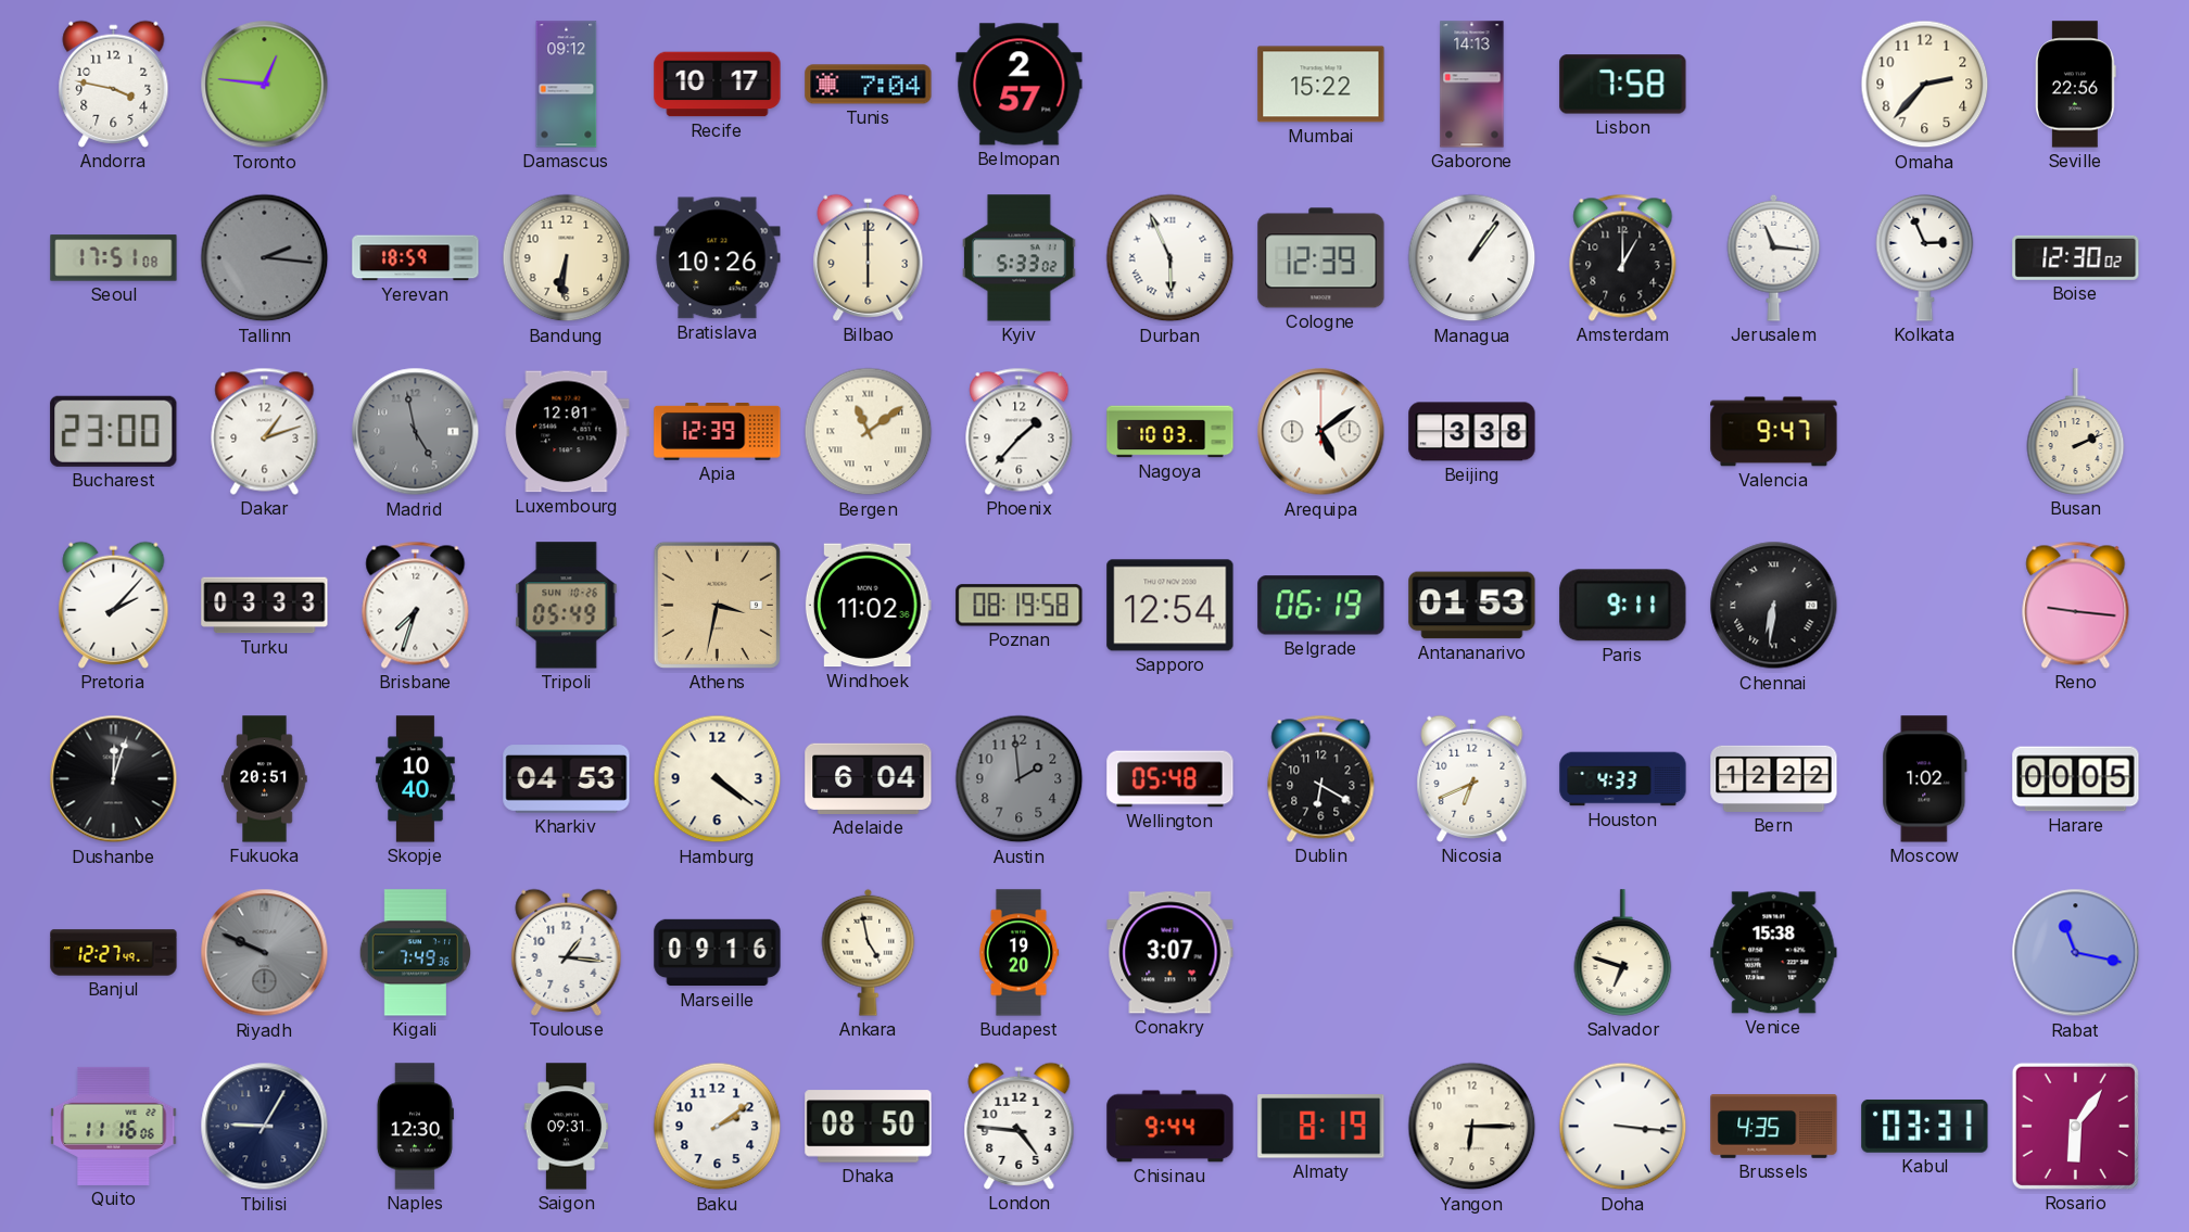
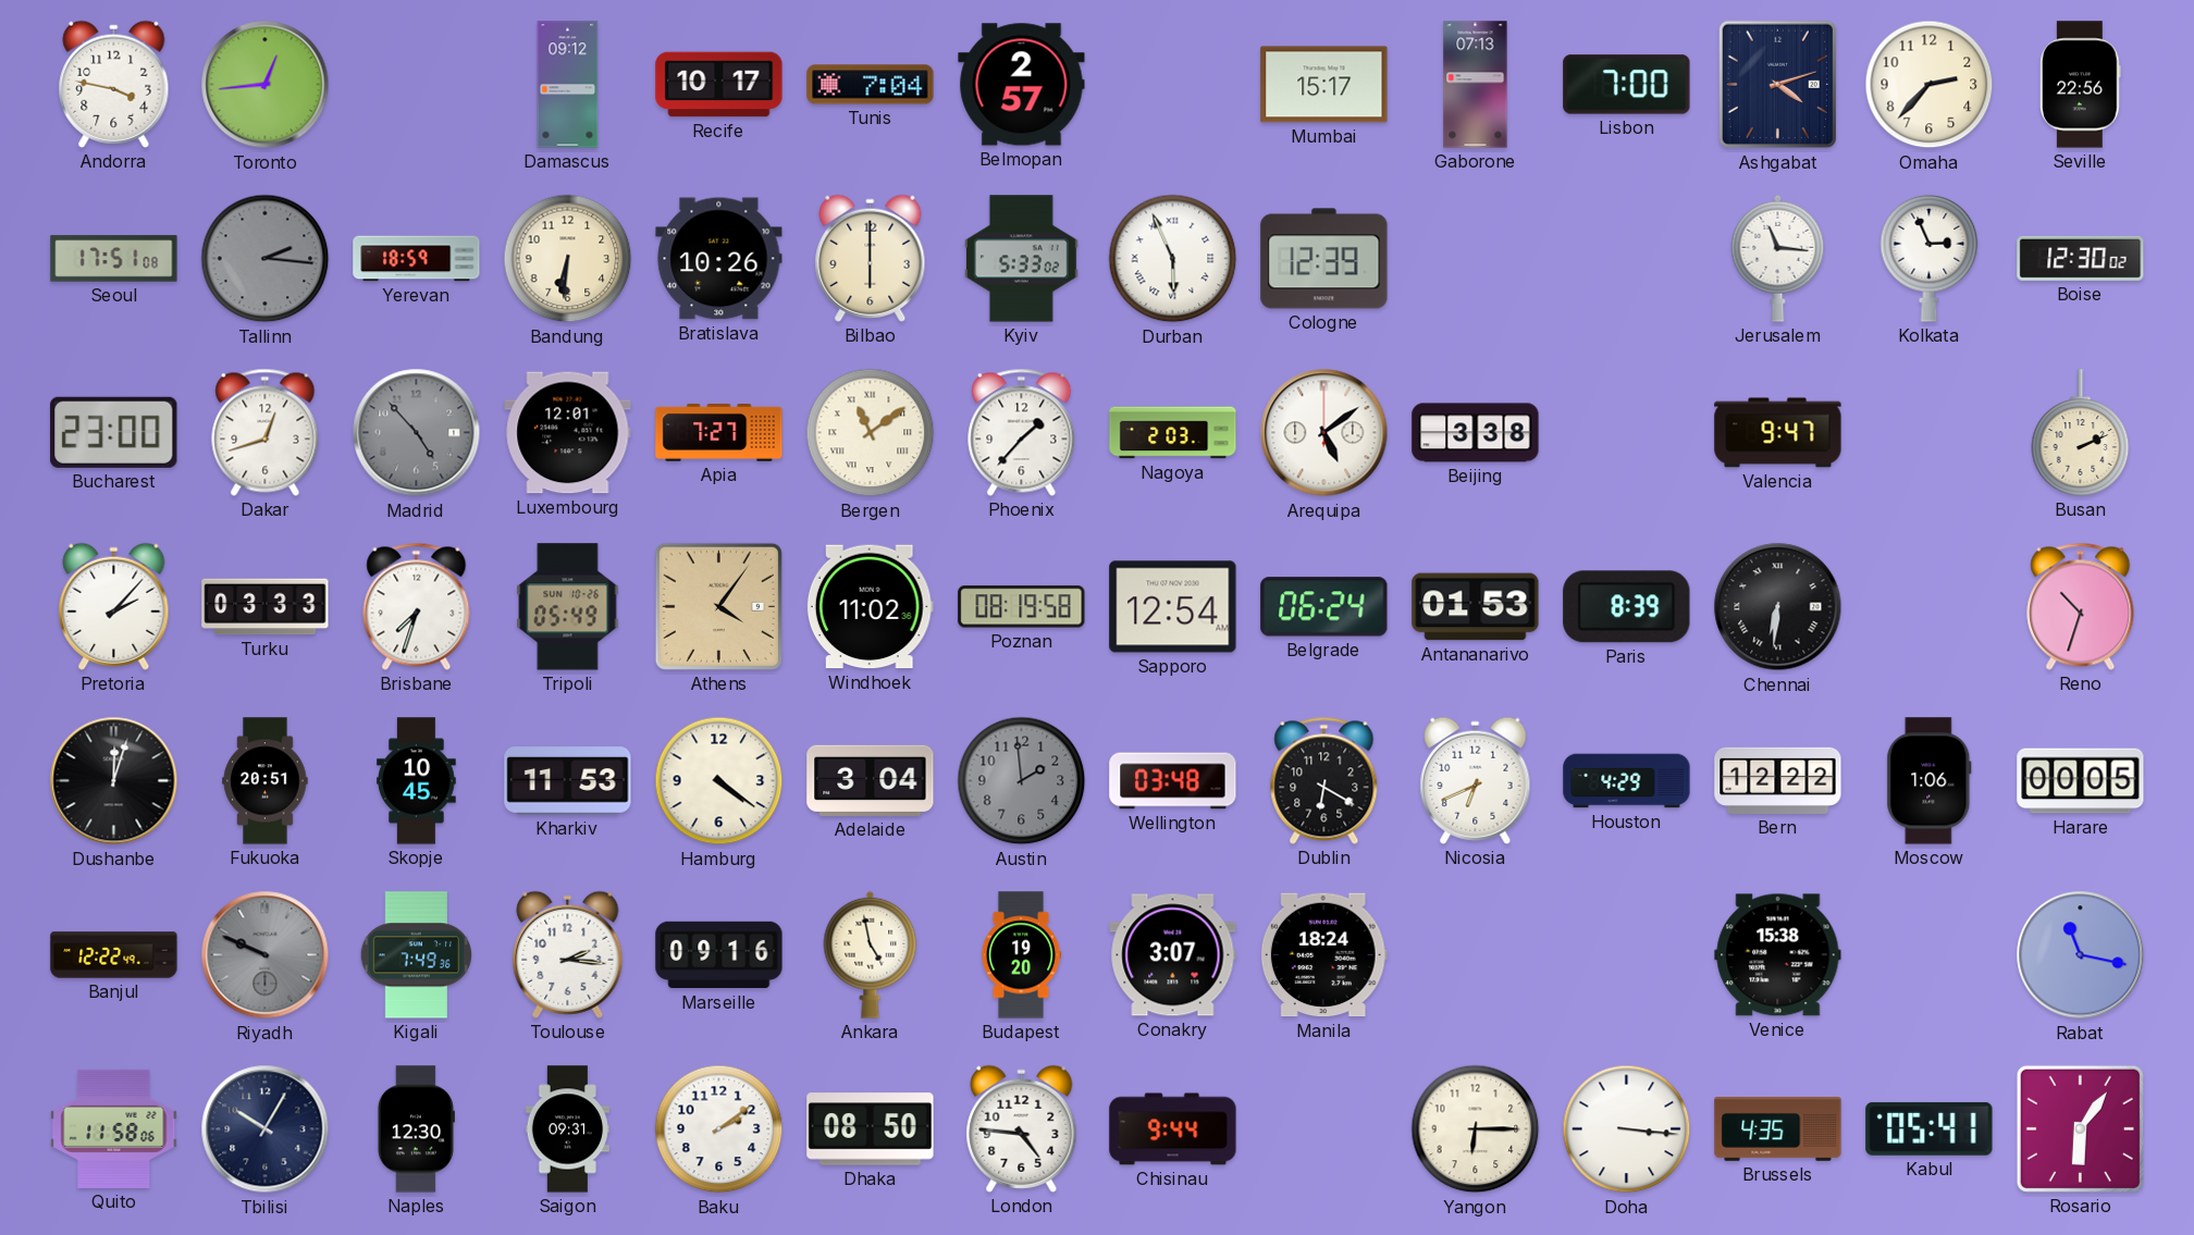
Toronto: 12:46 -> 12:44
Mumbai: 15:22 -> 15:17
Gaborone: 14:13 -> 07:13
Lisbon: 7:58 -> 7:00
Ashgabat: none -> 4:12
Managua: 1:06 -> none
Amsterdam: 1:00 -> none
Dakar: 1:12 -> 12:42
Madrid: 4:58 -> 4:53
Apia: 12:39 -> 7:27
Nagoya: 10:03 -> 2:03
Athens: 3:32 -> 4:06
Belgrade: 06:19 -> 06:24
Paris: 9:11 -> 8:39
Reno: 9:16 -> 10:33
Skopje: 10:40 -> 10:45
Kharkiv: 04:53 -> 11:53
Adelaide: 6:04 -> 3:04
Wellington: 05:48 -> 03:48
Houston: 4:33 -> 4:29
Moscow: 1:02 -> 1:06
Banjul: 12:27 -> 12:22
Toulouse: 1:16 -> 2:16
Manila: none -> 18:24
Salvador: 6:48 -> none
Quito: 11:16 -> 11:58
Tbilisi: 9:05 -> 10:05
Almaty: 8:19 -> none
Kabul: 03:31 -> 05:41
